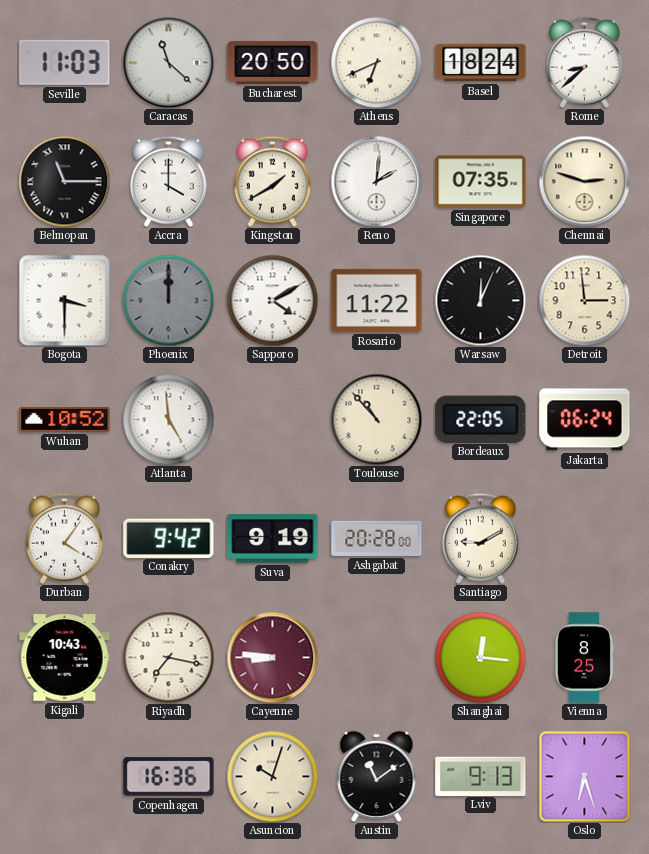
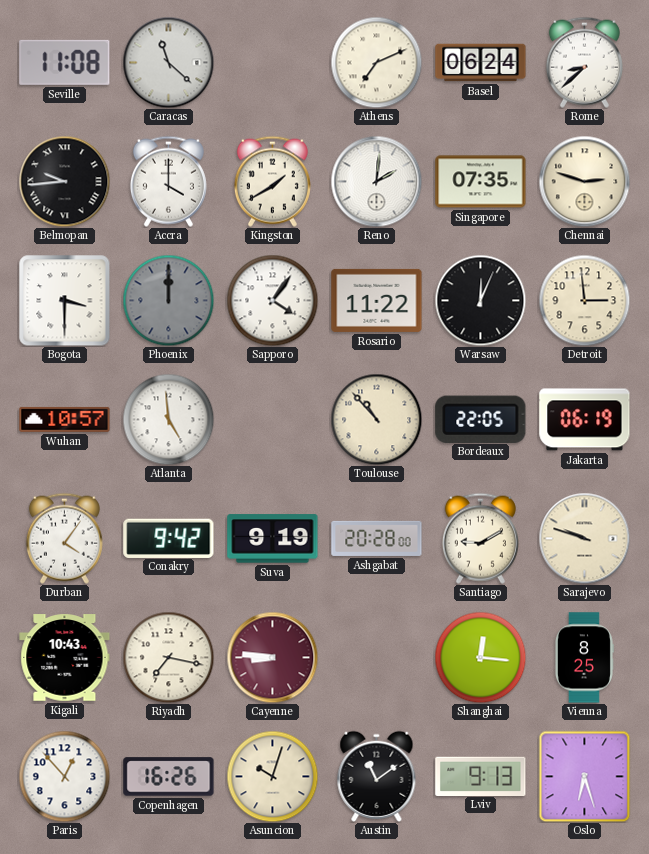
Seville: 11:03 -> 11:08
Bucharest: 20:50 -> none
Athens: 6:41 -> 7:11
Basel: 18:24 -> 06:24
Belmopan: 11:15 -> 9:44
Sapporo: 4:10 -> 4:06
Wuhan: 10:52 -> 10:57
Jakarta: 06:24 -> 06:19
Sarajevo: none -> 9:48
Paris: none -> 12:53
Copenhagen: 16:36 -> 16:26
